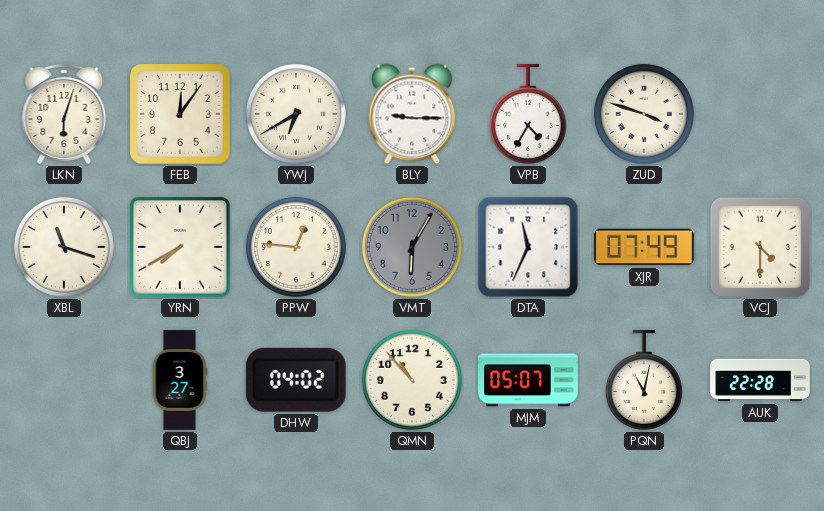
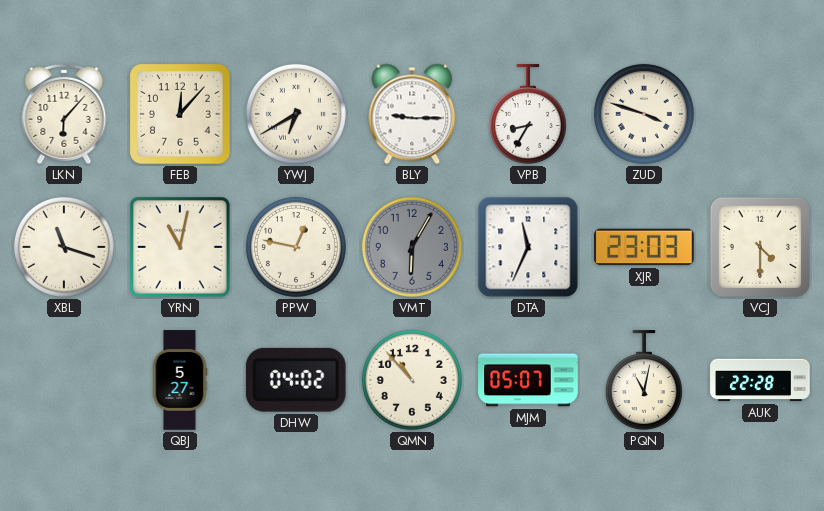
LKN: 6:03 -> 6:07
FEB: 12:06 -> 12:07
VPB: 4:35 -> 8:35
YRN: 7:40 -> 11:02
PPW: 12:46 -> 12:47
XJR: 07:49 -> 23:03
QBJ: 3:27 -> 5:27
